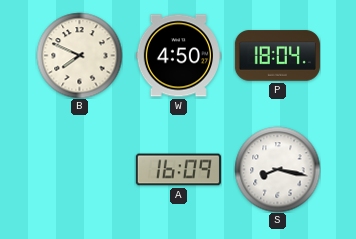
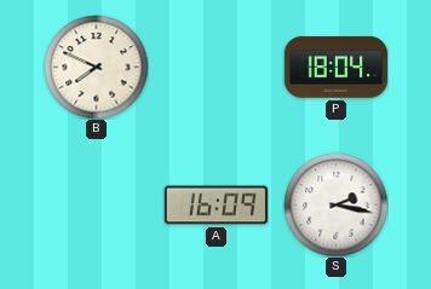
W: 4:50 -> none
S: 8:17 -> 2:17
